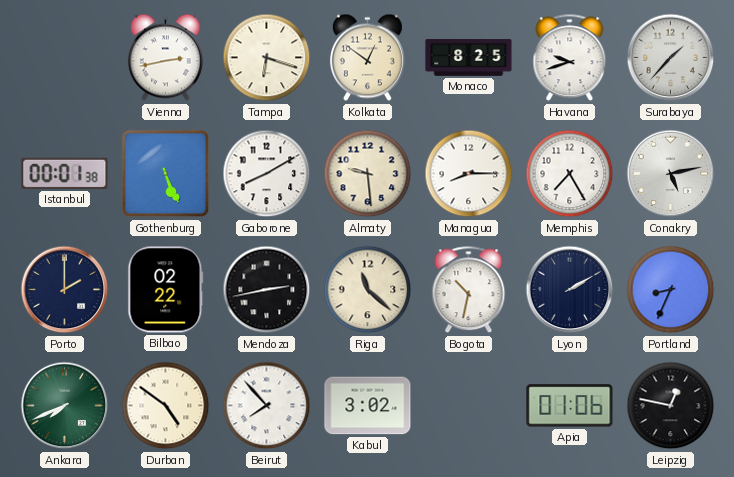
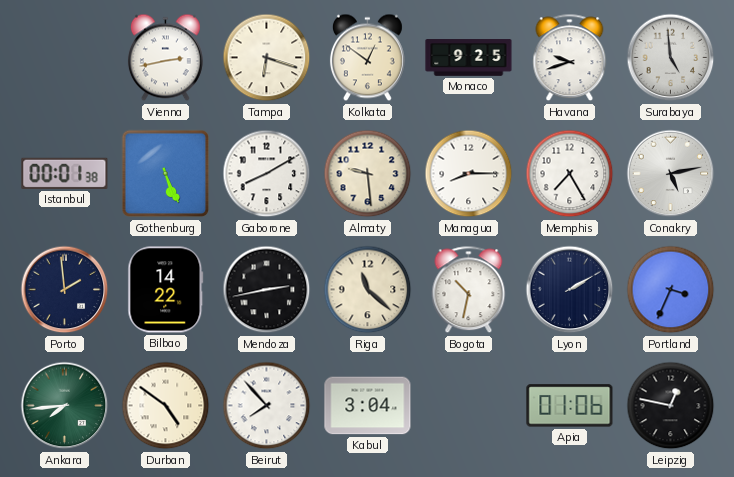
Monaco: 8:25 -> 9:25
Surabaya: 1:37 -> 4:59
Porto: 2:00 -> 1:59
Bilbao: 02:22 -> 14:22
Portland: 8:34 -> 3:34
Ankara: 7:41 -> 7:44
Kabul: 3:02 -> 3:04
